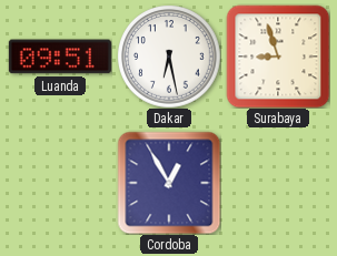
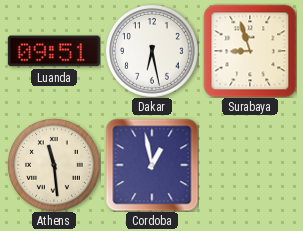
Athens: none -> 11:29
Cordoba: 12:55 -> 12:58
